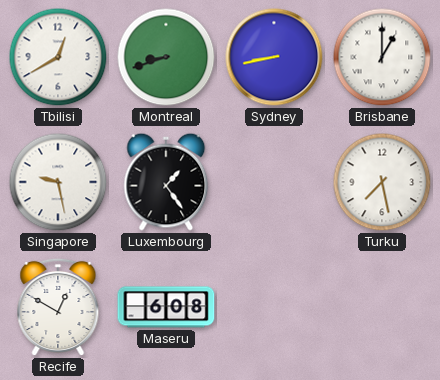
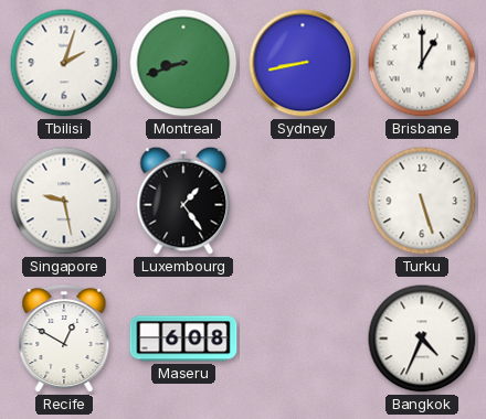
Tbilisi: 12:40 -> 2:03
Turku: 7:28 -> 5:27
Bangkok: none -> 4:34
